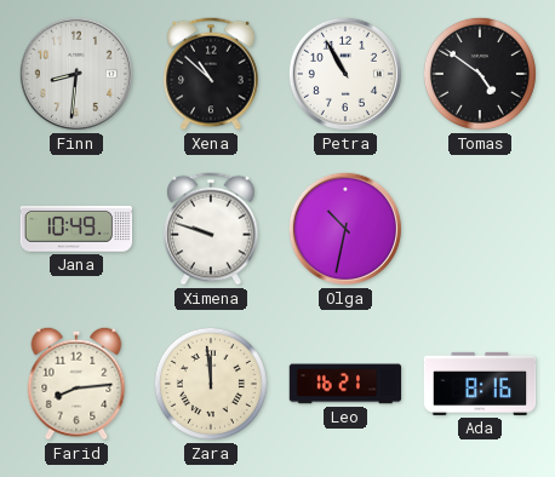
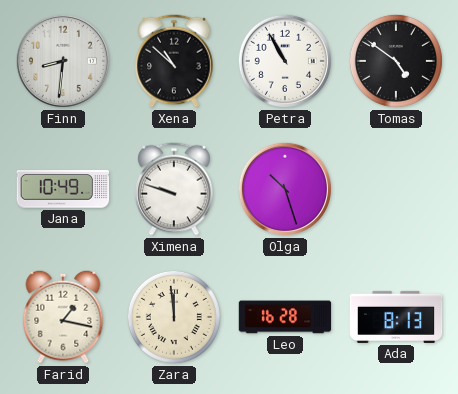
Olga: 10:32 -> 10:27
Farid: 8:14 -> 1:17
Leo: 16:21 -> 16:28
Ada: 8:16 -> 8:13
